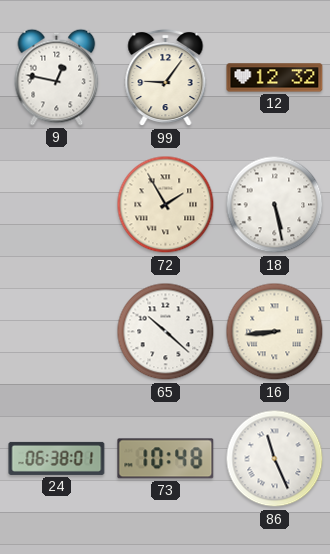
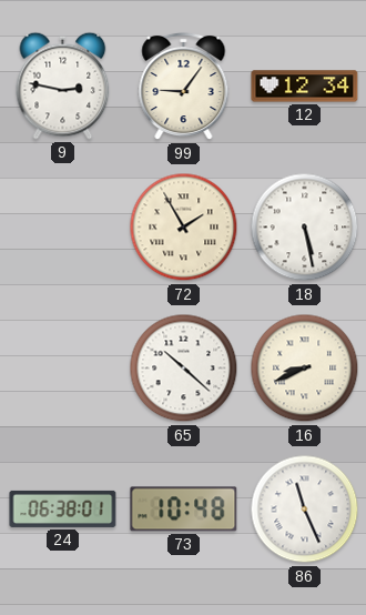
9: 12:47 -> 2:47
12: 12:32 -> 12:34
16: 8:44 -> 8:41
